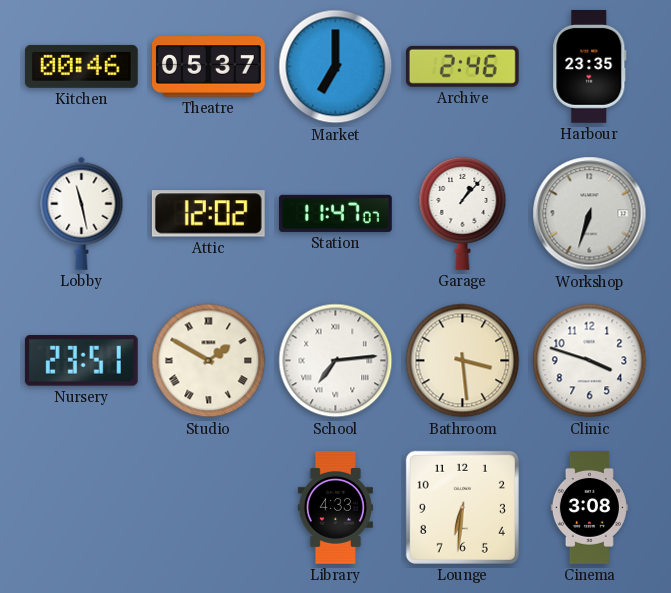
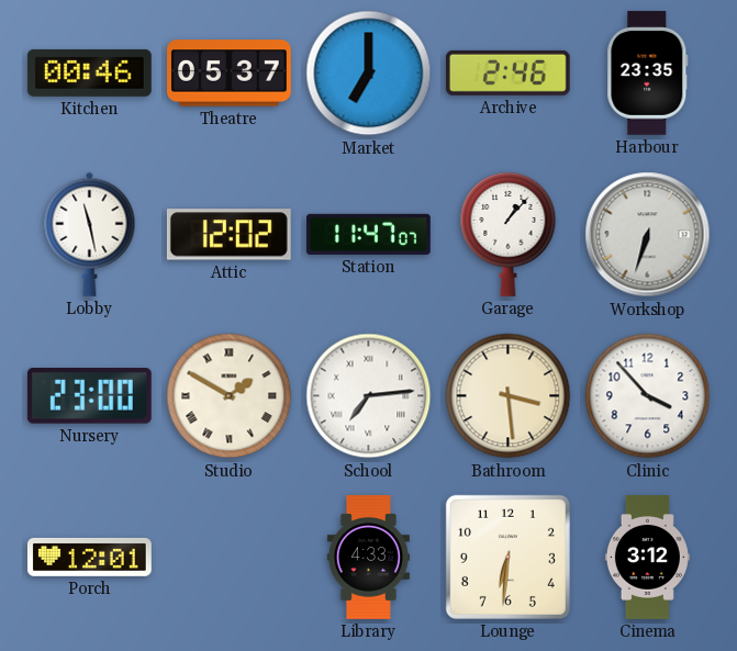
Nursery: 23:51 -> 23:00
Clinic: 3:48 -> 3:53
Porch: none -> 12:01
Cinema: 3:08 -> 3:12
